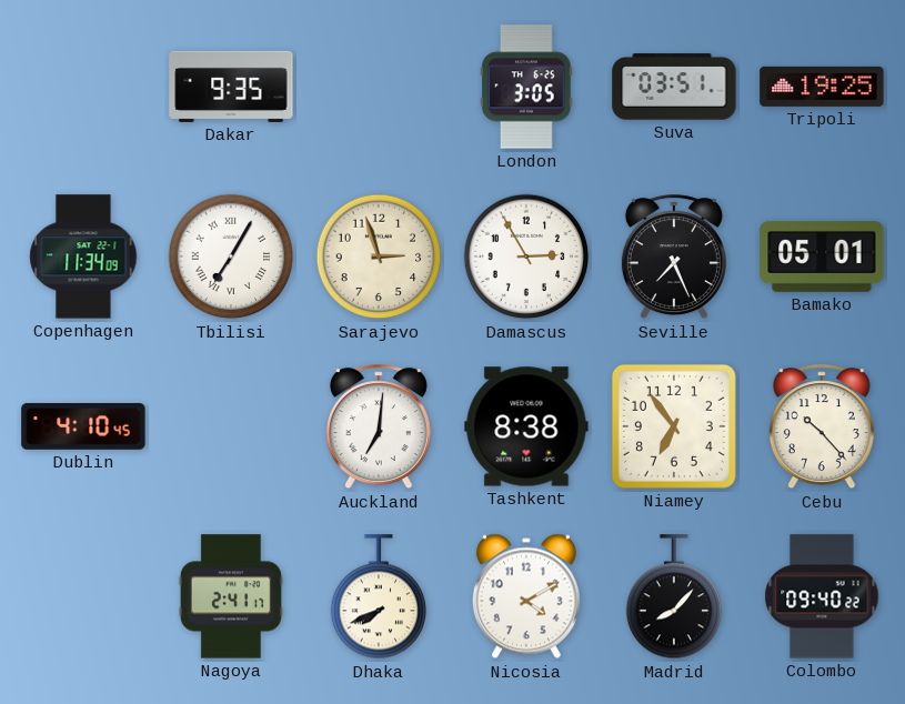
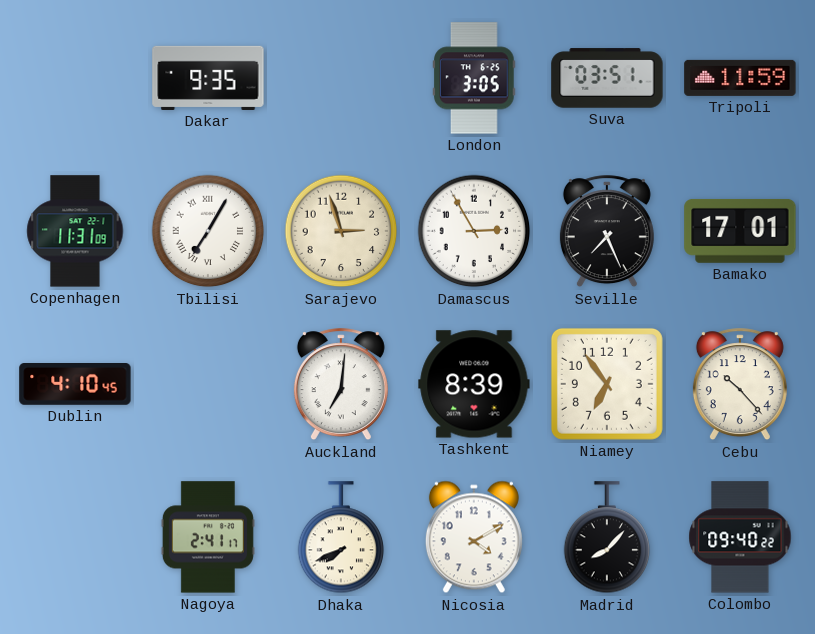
Tripoli: 19:25 -> 11:59
Copenhagen: 11:34 -> 11:31
Bamako: 05:01 -> 17:01
Tashkent: 8:38 -> 8:39
